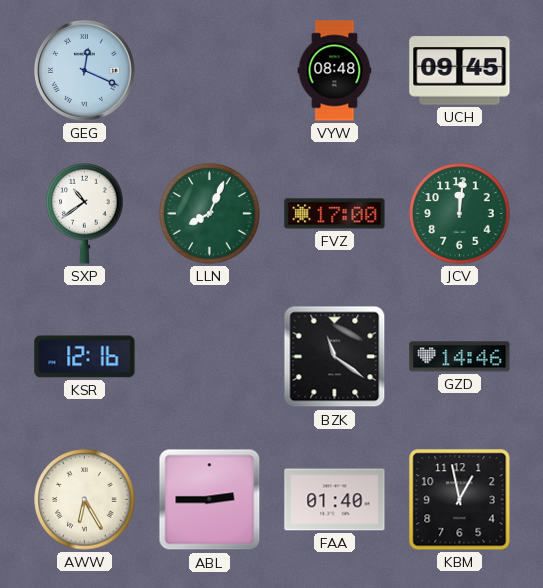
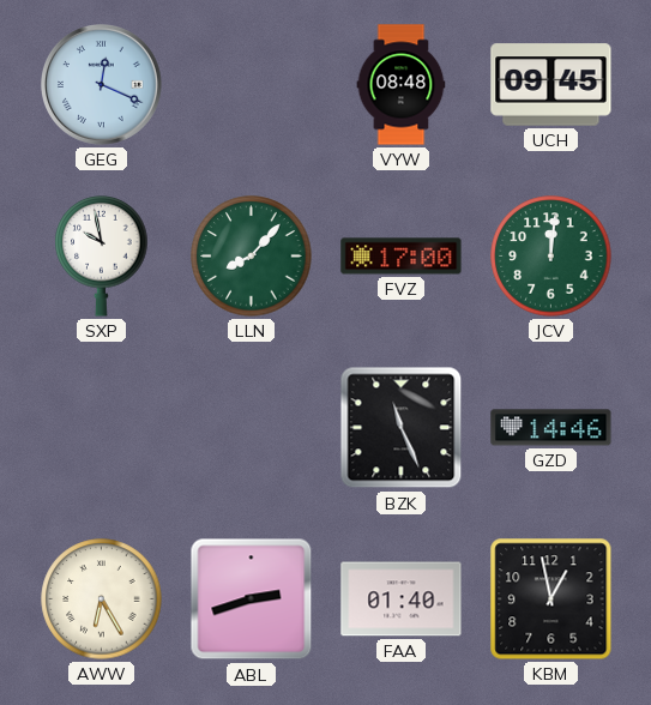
SXP: 10:39 -> 9:58
LLN: 8:04 -> 8:07
KSR: 12:16 -> none
BZK: 11:21 -> 11:26
ABL: 2:45 -> 2:42
